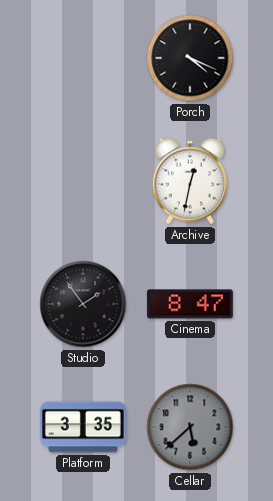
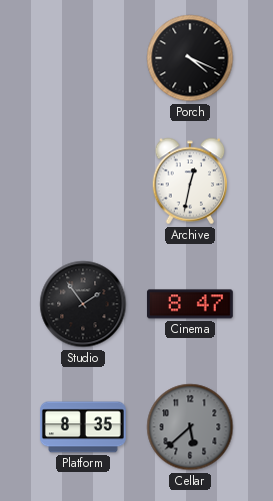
Platform: 3:35 -> 8:35
